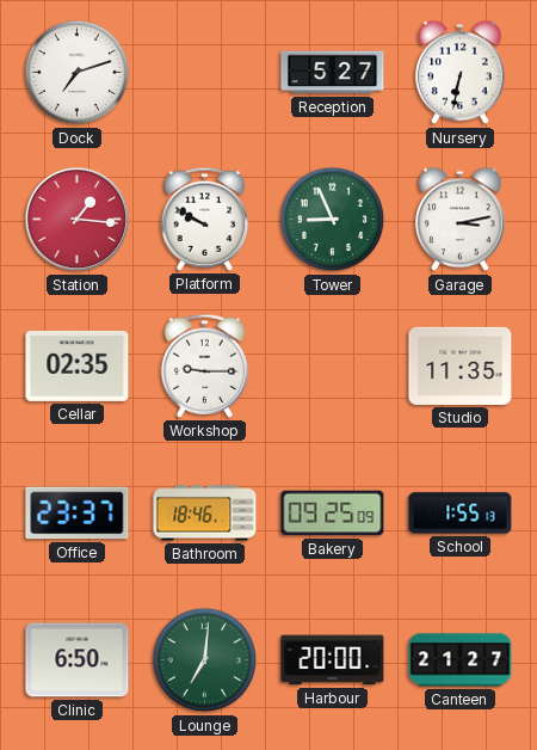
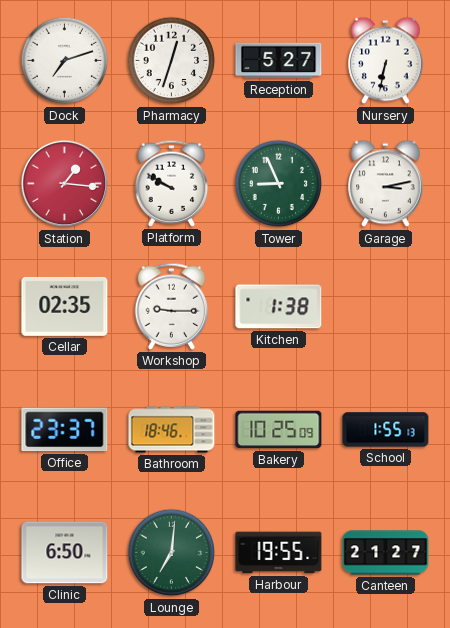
Pharmacy: none -> 12:33
Kitchen: none -> 1:38
Studio: 11:35 -> none
Bakery: 09:25 -> 10:25
Harbour: 20:00 -> 19:55
